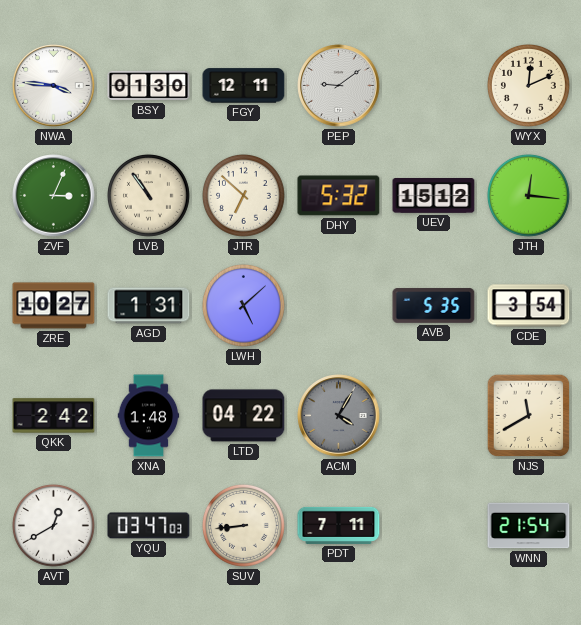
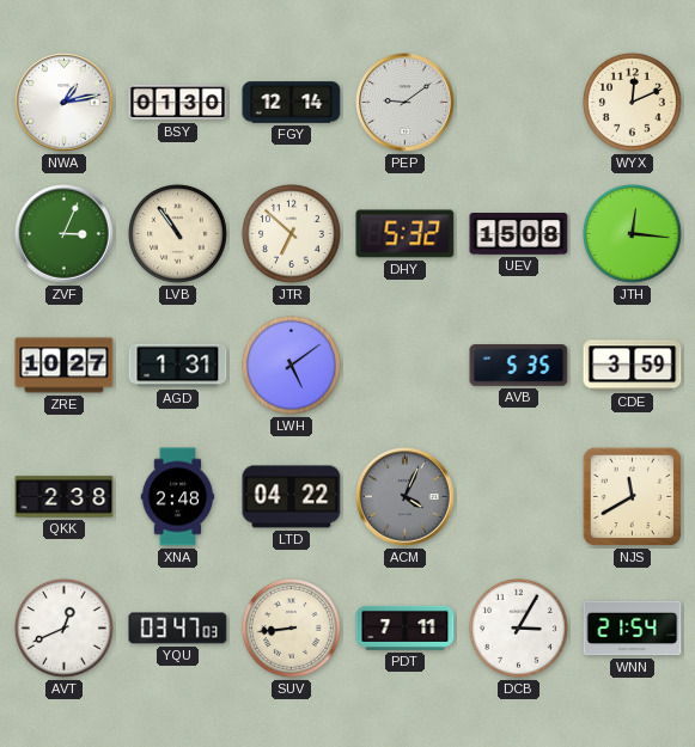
NWA: 3:46 -> 1:13
FGY: 12:11 -> 12:14
UEV: 15:12 -> 15:08
LWH: 5:08 -> 5:09
CDE: 3:54 -> 3:59
QKK: 2:42 -> 2:38
XNA: 1:48 -> 2:48
ACM: 4:05 -> 4:04
AVT: 12:40 -> 12:41
DCB: none -> 3:05
